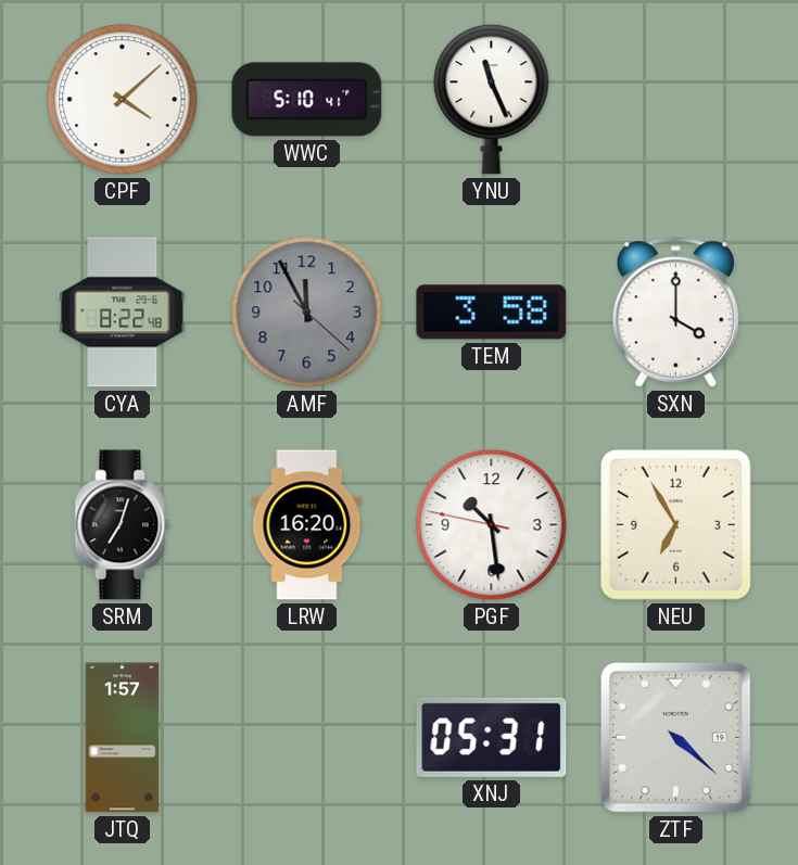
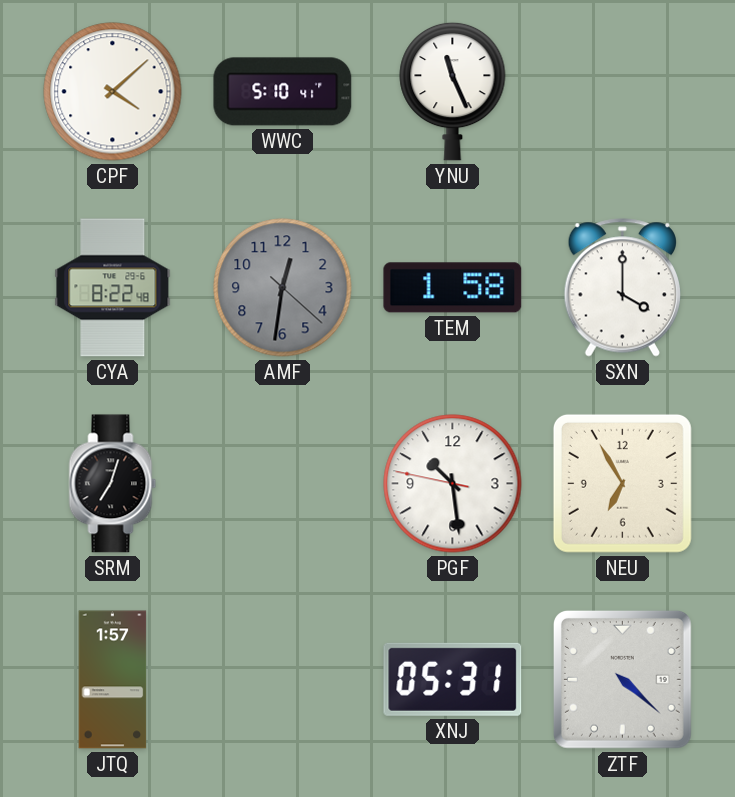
AMF: 11:55 -> 12:31
TEM: 3:58 -> 1:58
LRW: 16:20 -> none
